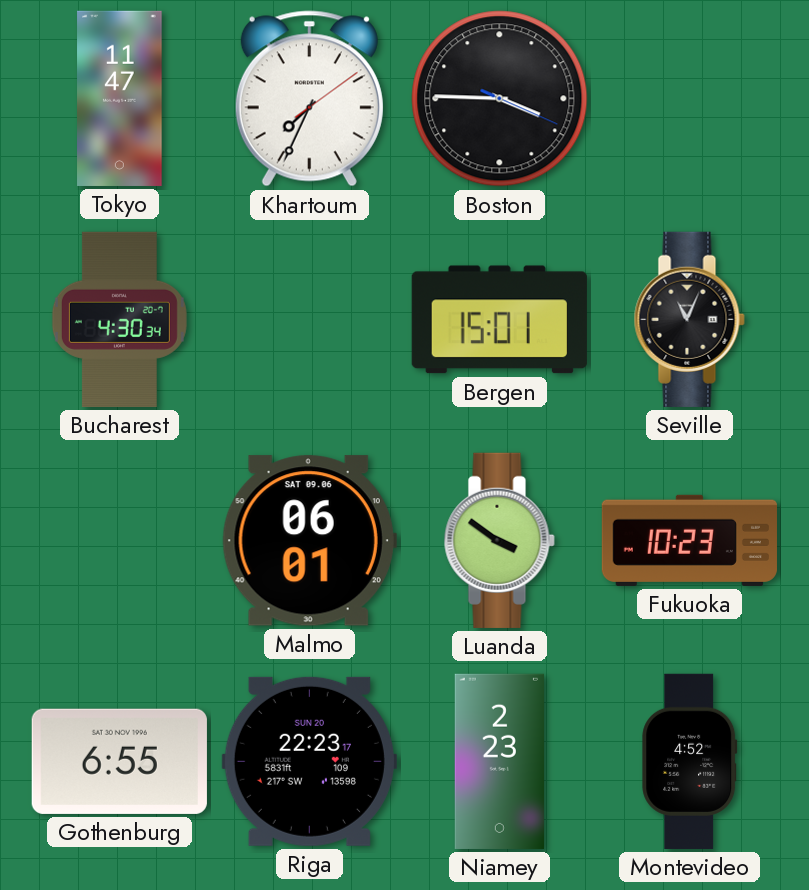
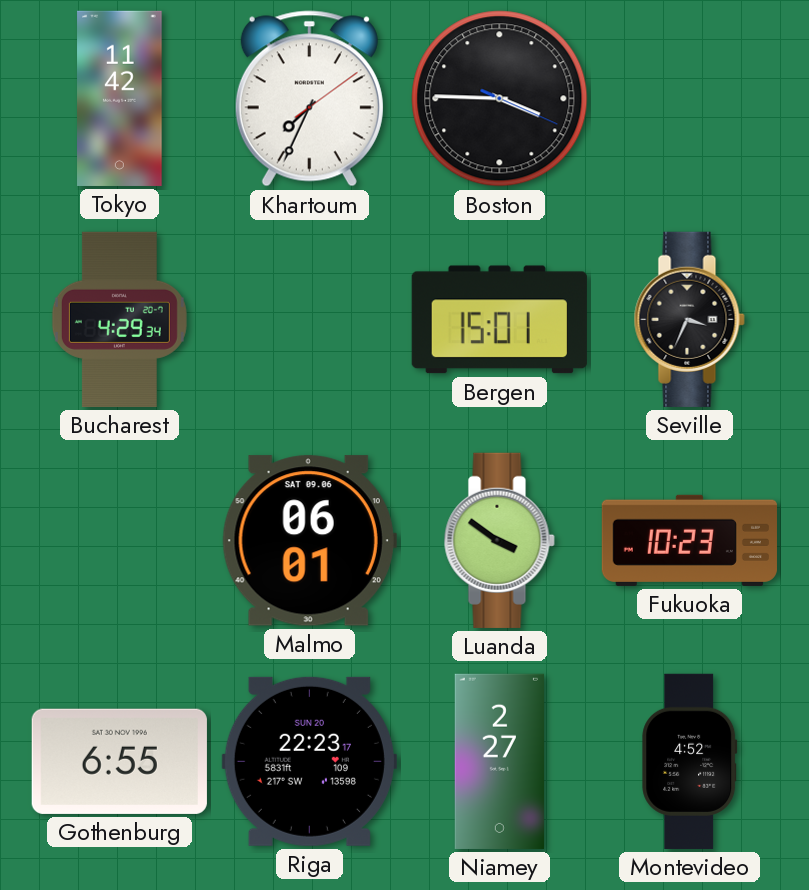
Tokyo: 11:47 -> 11:42
Bucharest: 4:30 -> 4:29
Seville: 11:04 -> 3:34
Niamey: 2:23 -> 2:27
